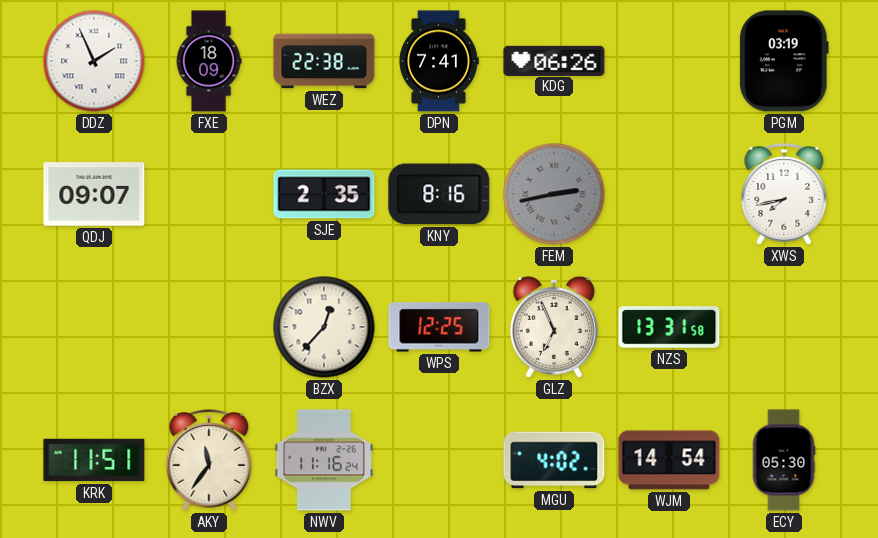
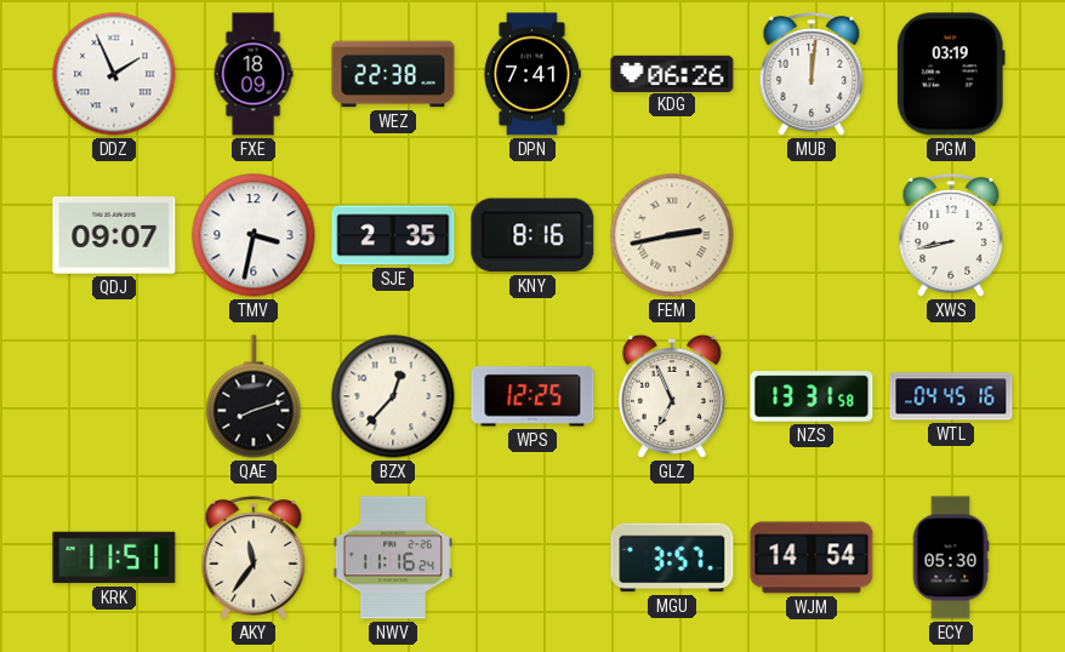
MUB: none -> 12:01
TMV: none -> 3:32
FEM dial: grey -> cream
XWS: 7:43 -> 8:43
QAE: none -> 8:12
WTL: none -> 04:45
MGU: 4:02 -> 3:57
